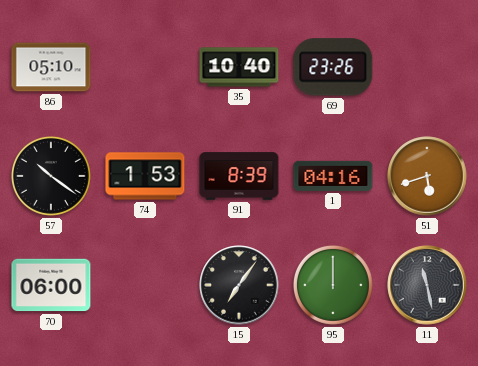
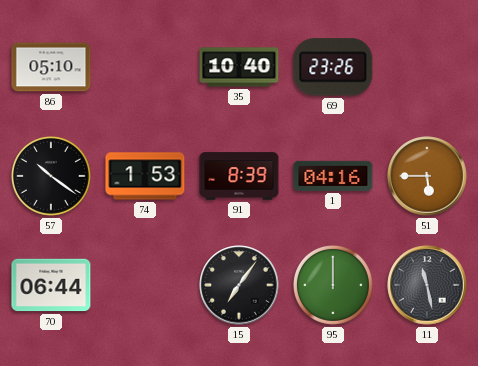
51: 5:42 -> 5:45
70: 06:00 -> 06:44
